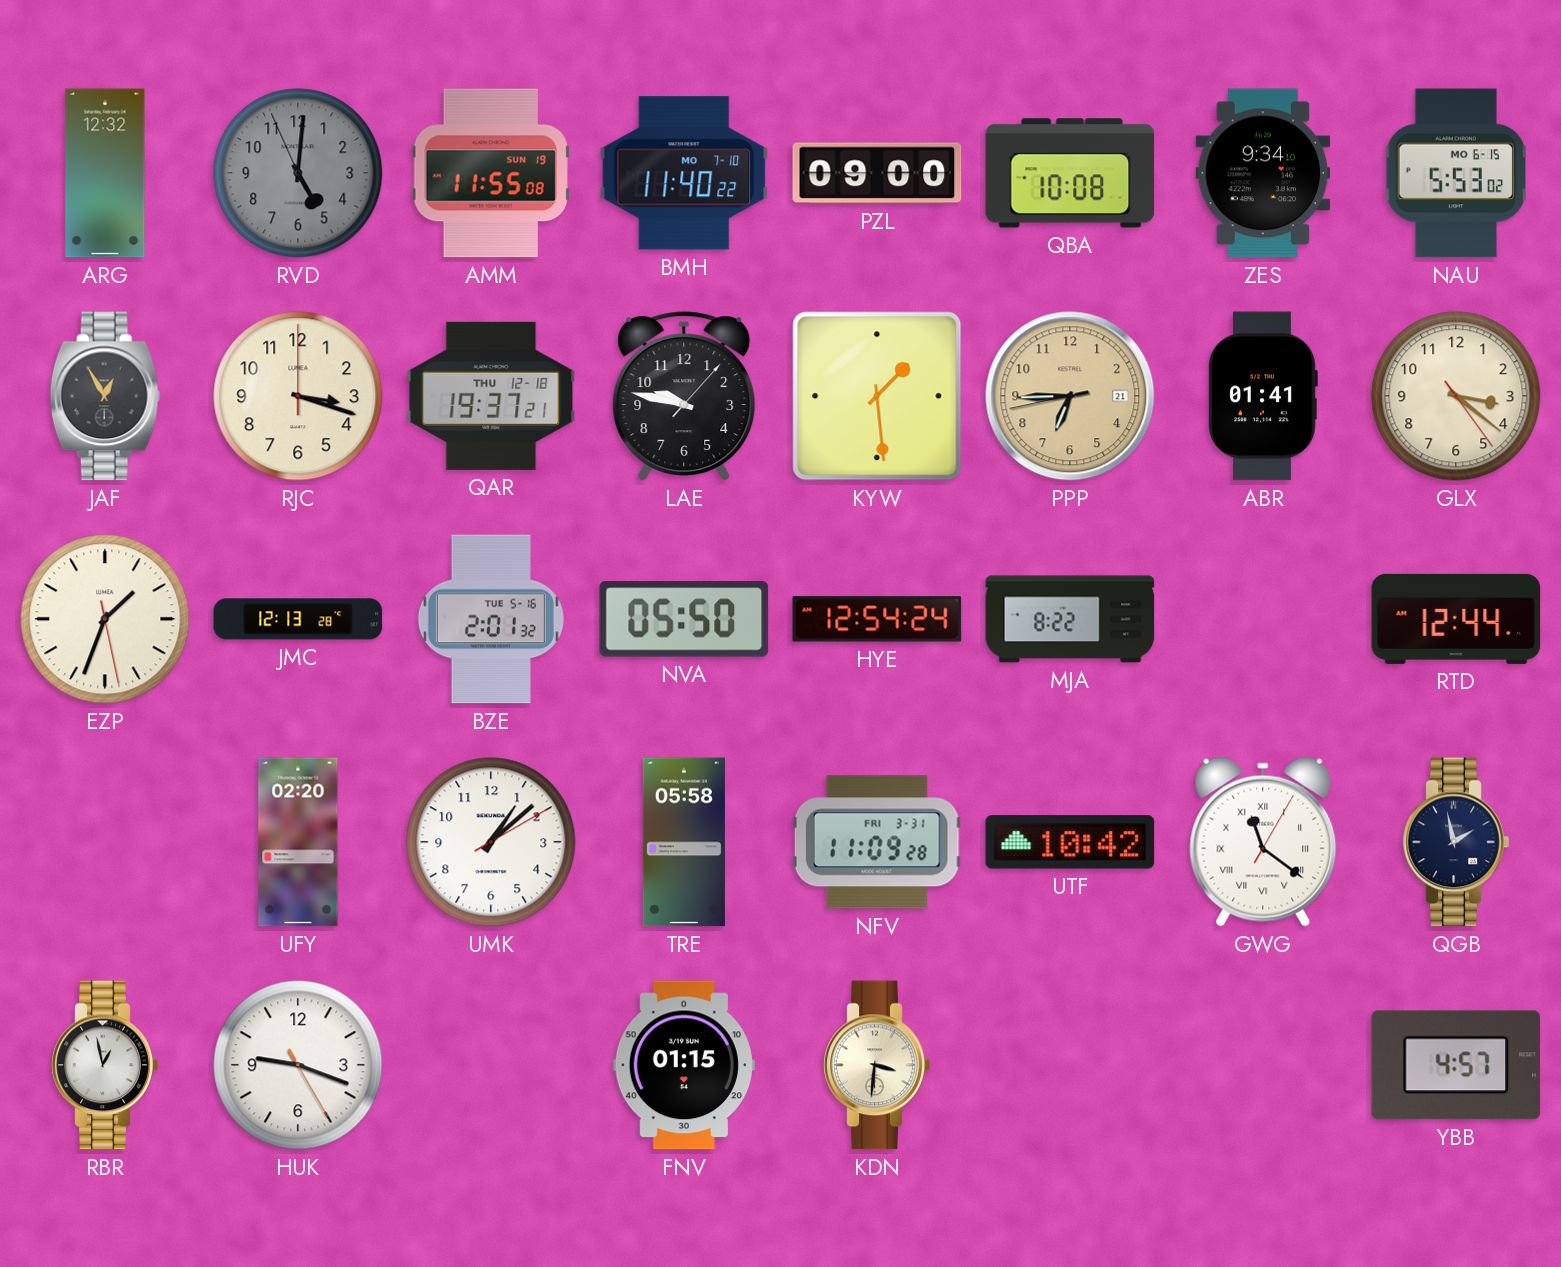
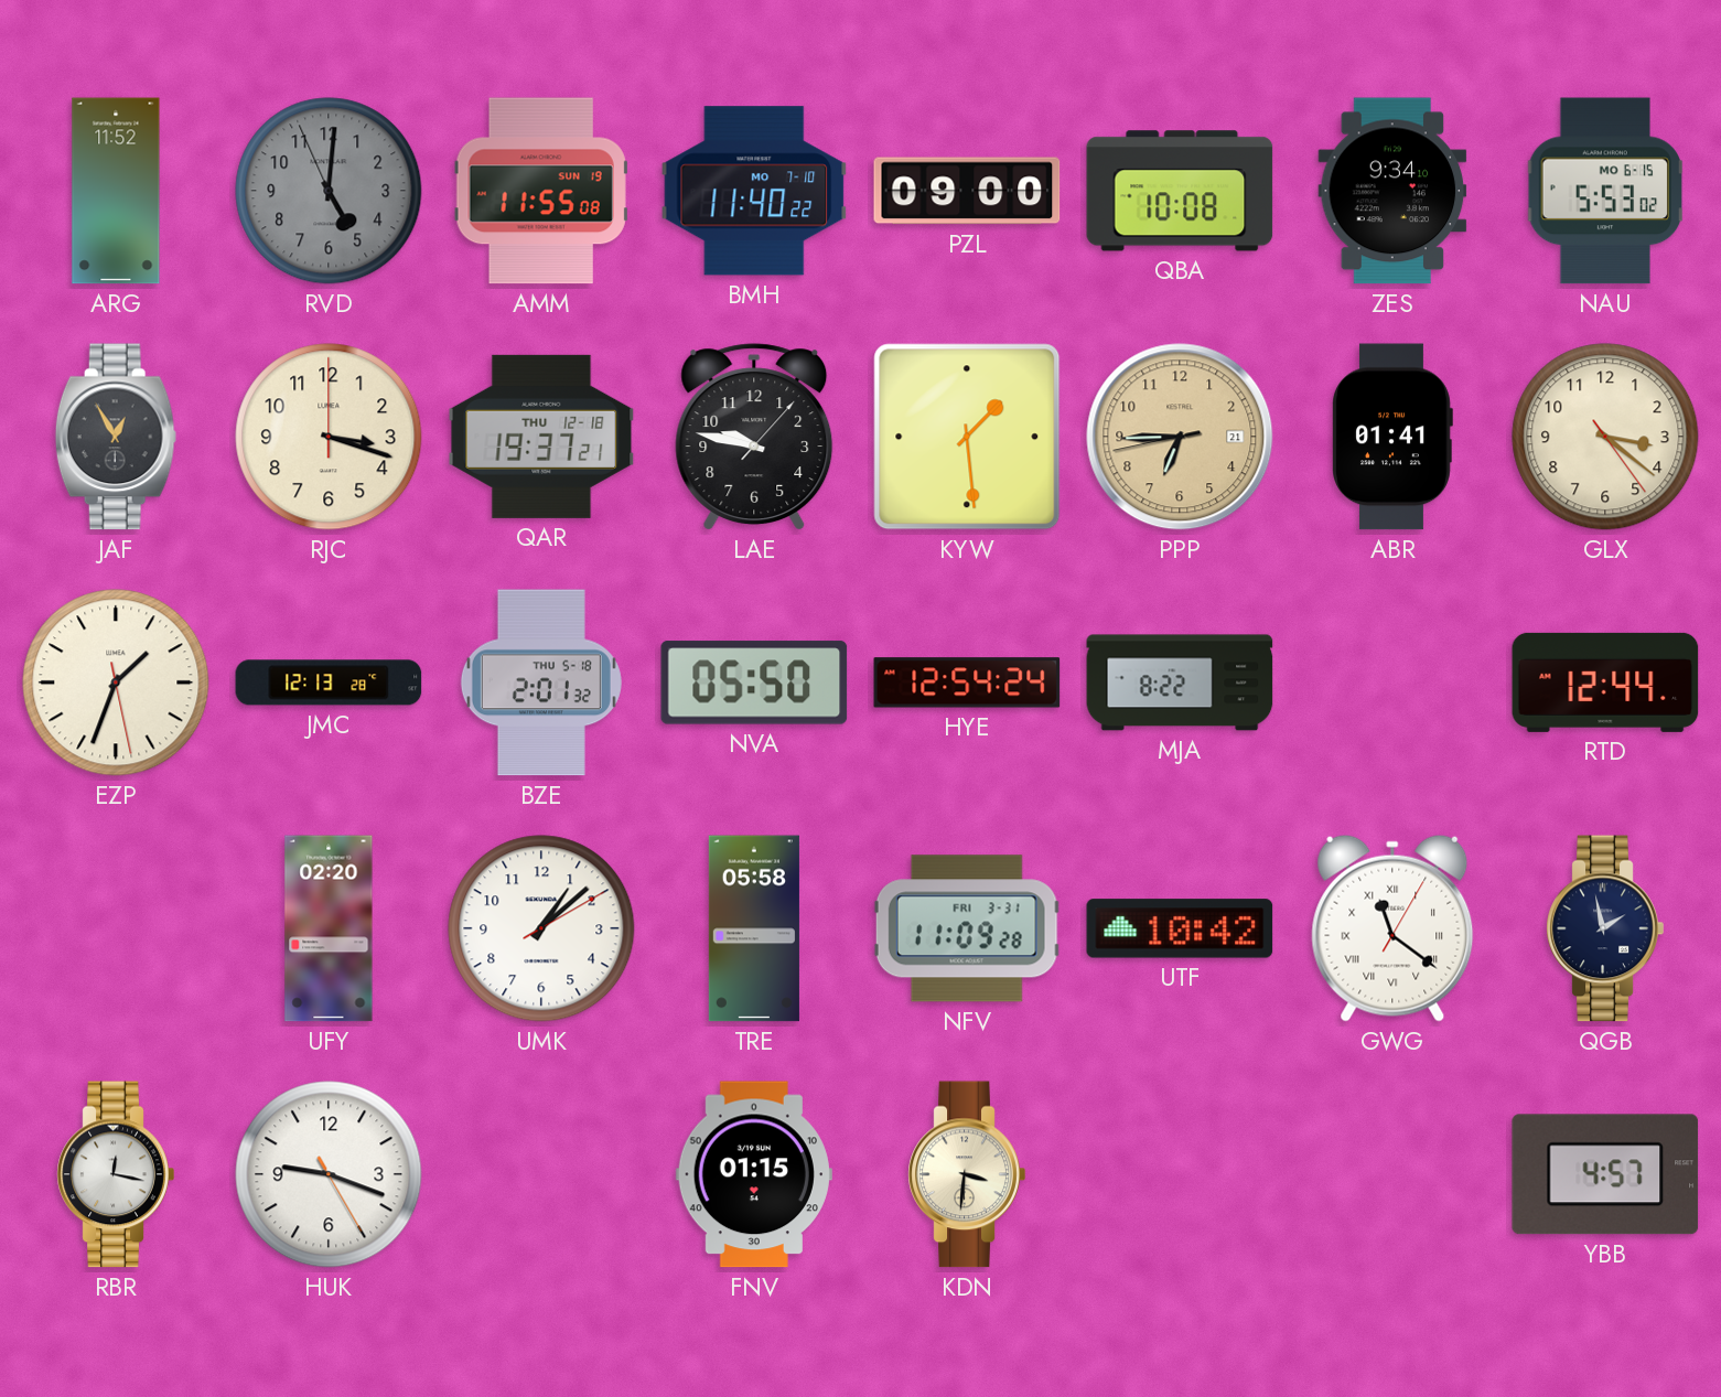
ARG: 12:32 -> 11:52
BZE date: TUE 5-16 -> THU 5-18
RBR: 12:58 -> 12:17
